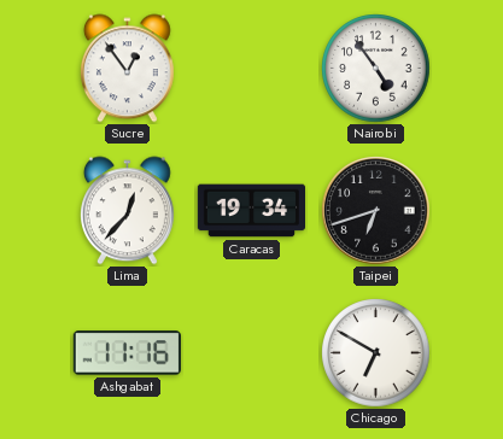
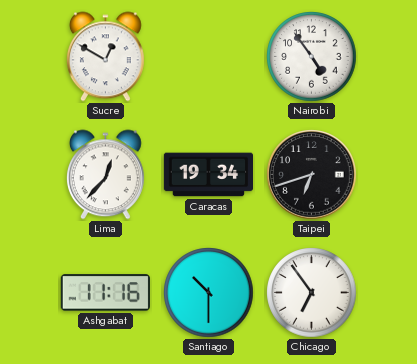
Sucre: 12:54 -> 12:50
Santiago: none -> 10:30
Chicago: 6:50 -> 6:54
